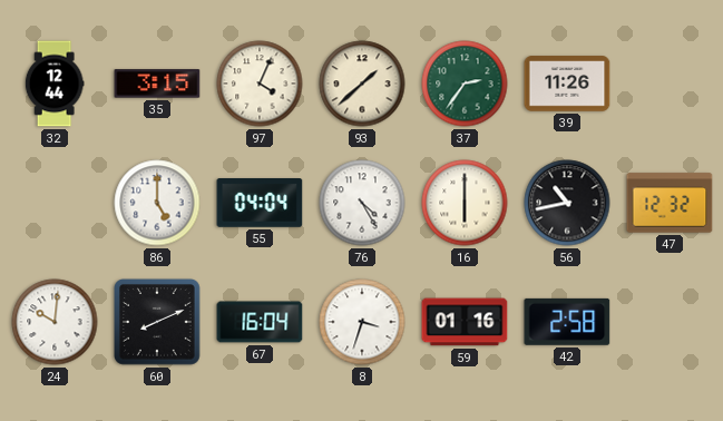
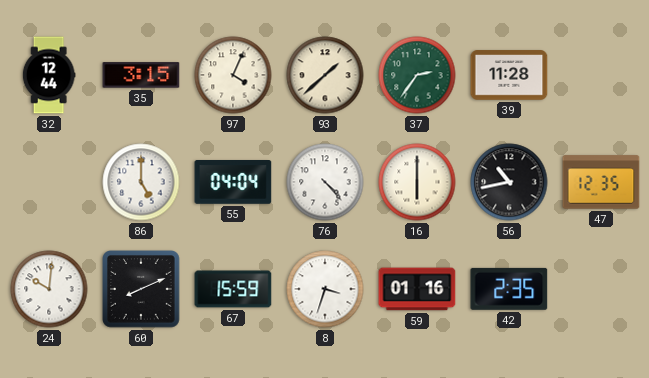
39: 11:26 -> 11:28
76: 4:25 -> 4:23
47: 12:32 -> 12:35
67: 16:04 -> 15:59
42: 2:58 -> 2:35
